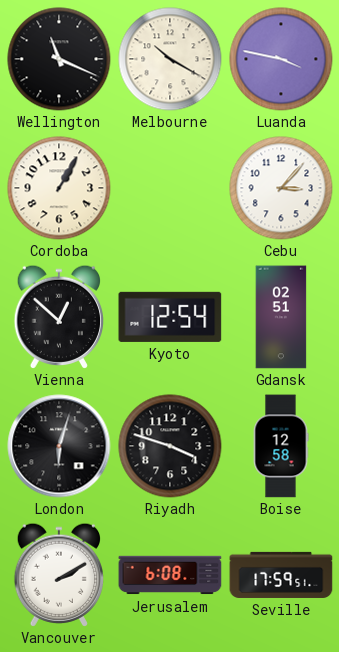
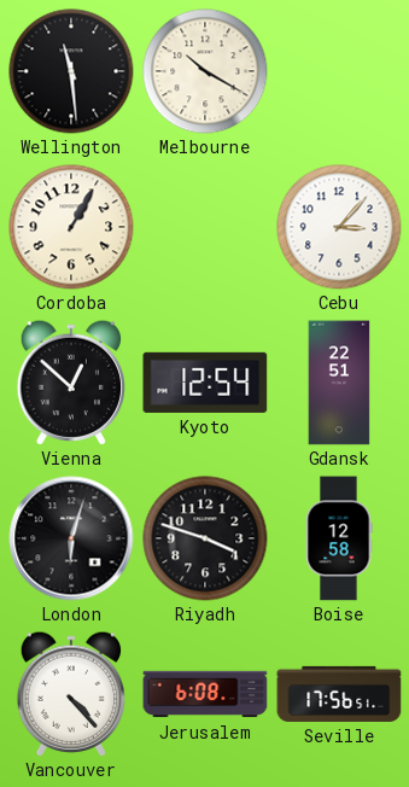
Wellington: 11:19 -> 11:29
Luanda: 3:47 -> none
Gdansk: 02:51 -> 22:51
Vancouver: 2:10 -> 4:23
Seville: 17:59 -> 17:56
